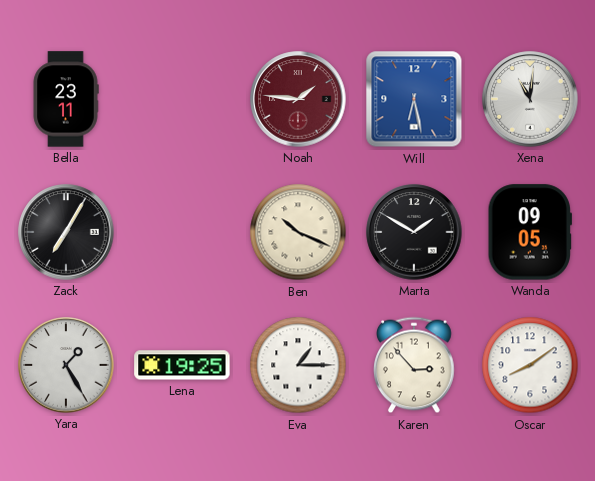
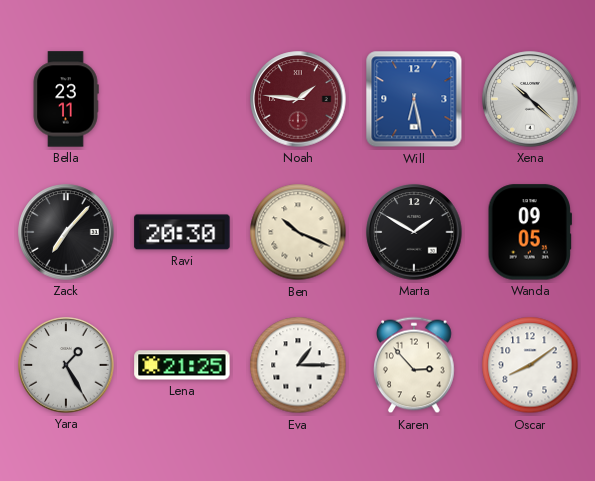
Xena: 11:01 -> 10:22
Zack: 7:05 -> 7:07
Ravi: none -> 20:30
Lena: 19:25 -> 21:25
